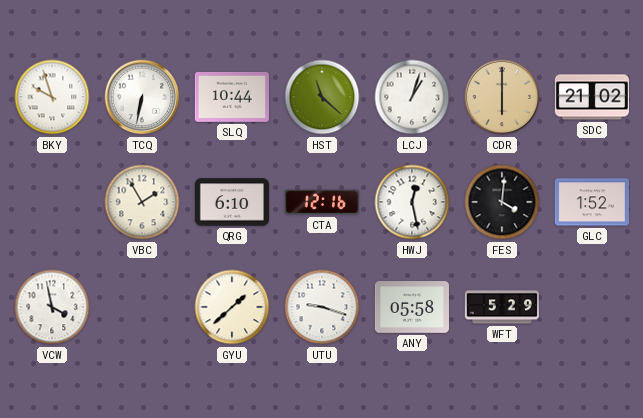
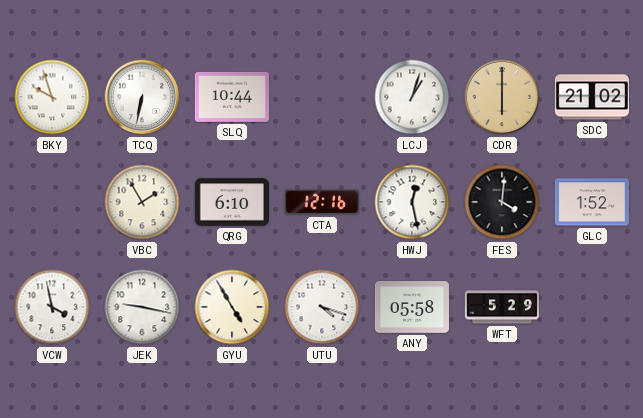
HST: 11:22 -> none
JEK: none -> 9:17
GYU: 1:38 -> 4:55
UTU: 9:18 -> 4:18
